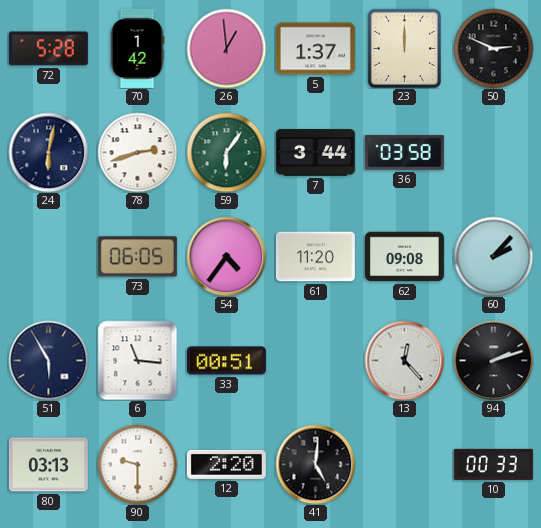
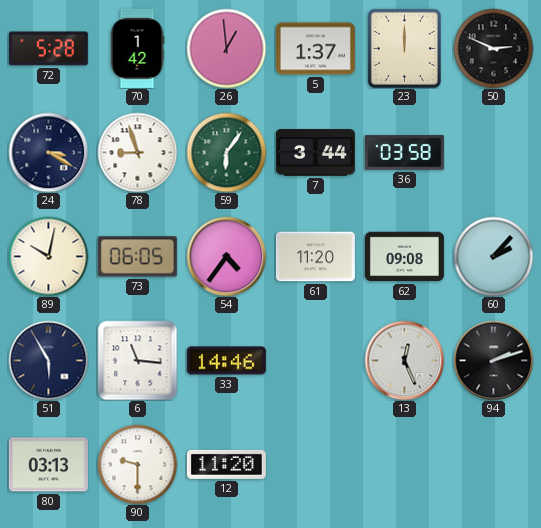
24: 6:02 -> 3:20
78: 2:42 -> 8:57
89: none -> 10:02
33: 00:51 -> 14:46
13: 12:23 -> 12:26
12: 2:20 -> 11:20
41: 5:01 -> none
10: 00:33 -> none
